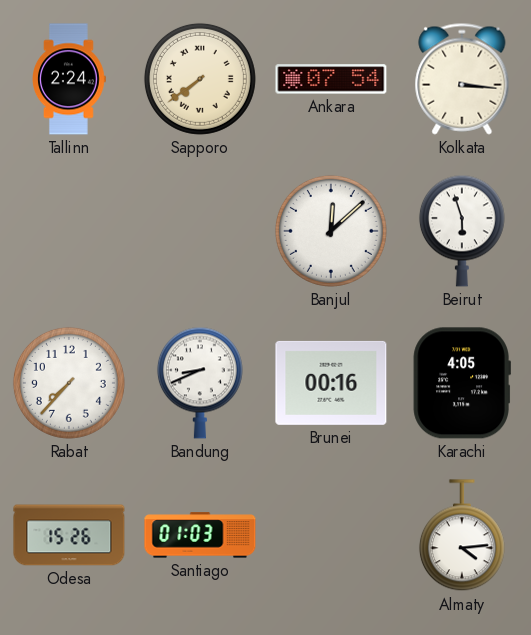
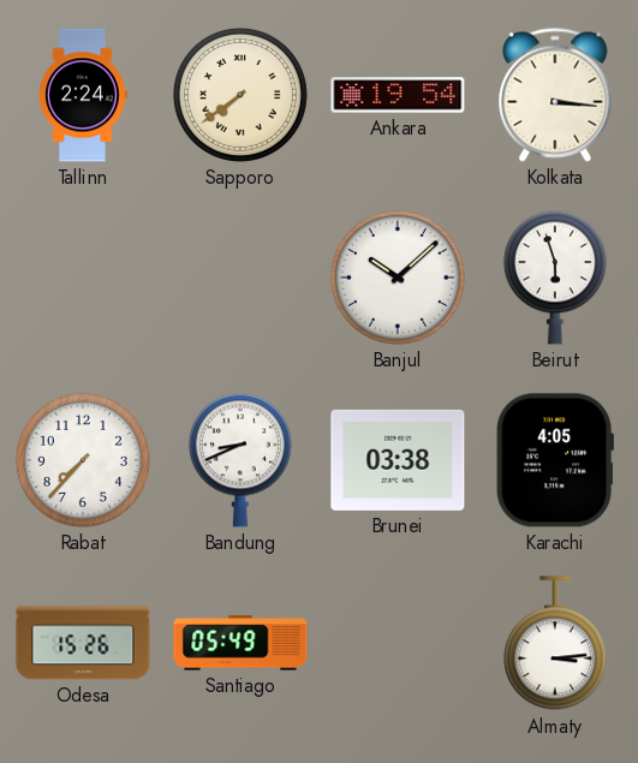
Ankara: 07:54 -> 19:54
Banjul: 12:08 -> 10:08
Brunei: 00:16 -> 03:38
Santiago: 01:03 -> 05:49
Almaty: 4:14 -> 3:14
